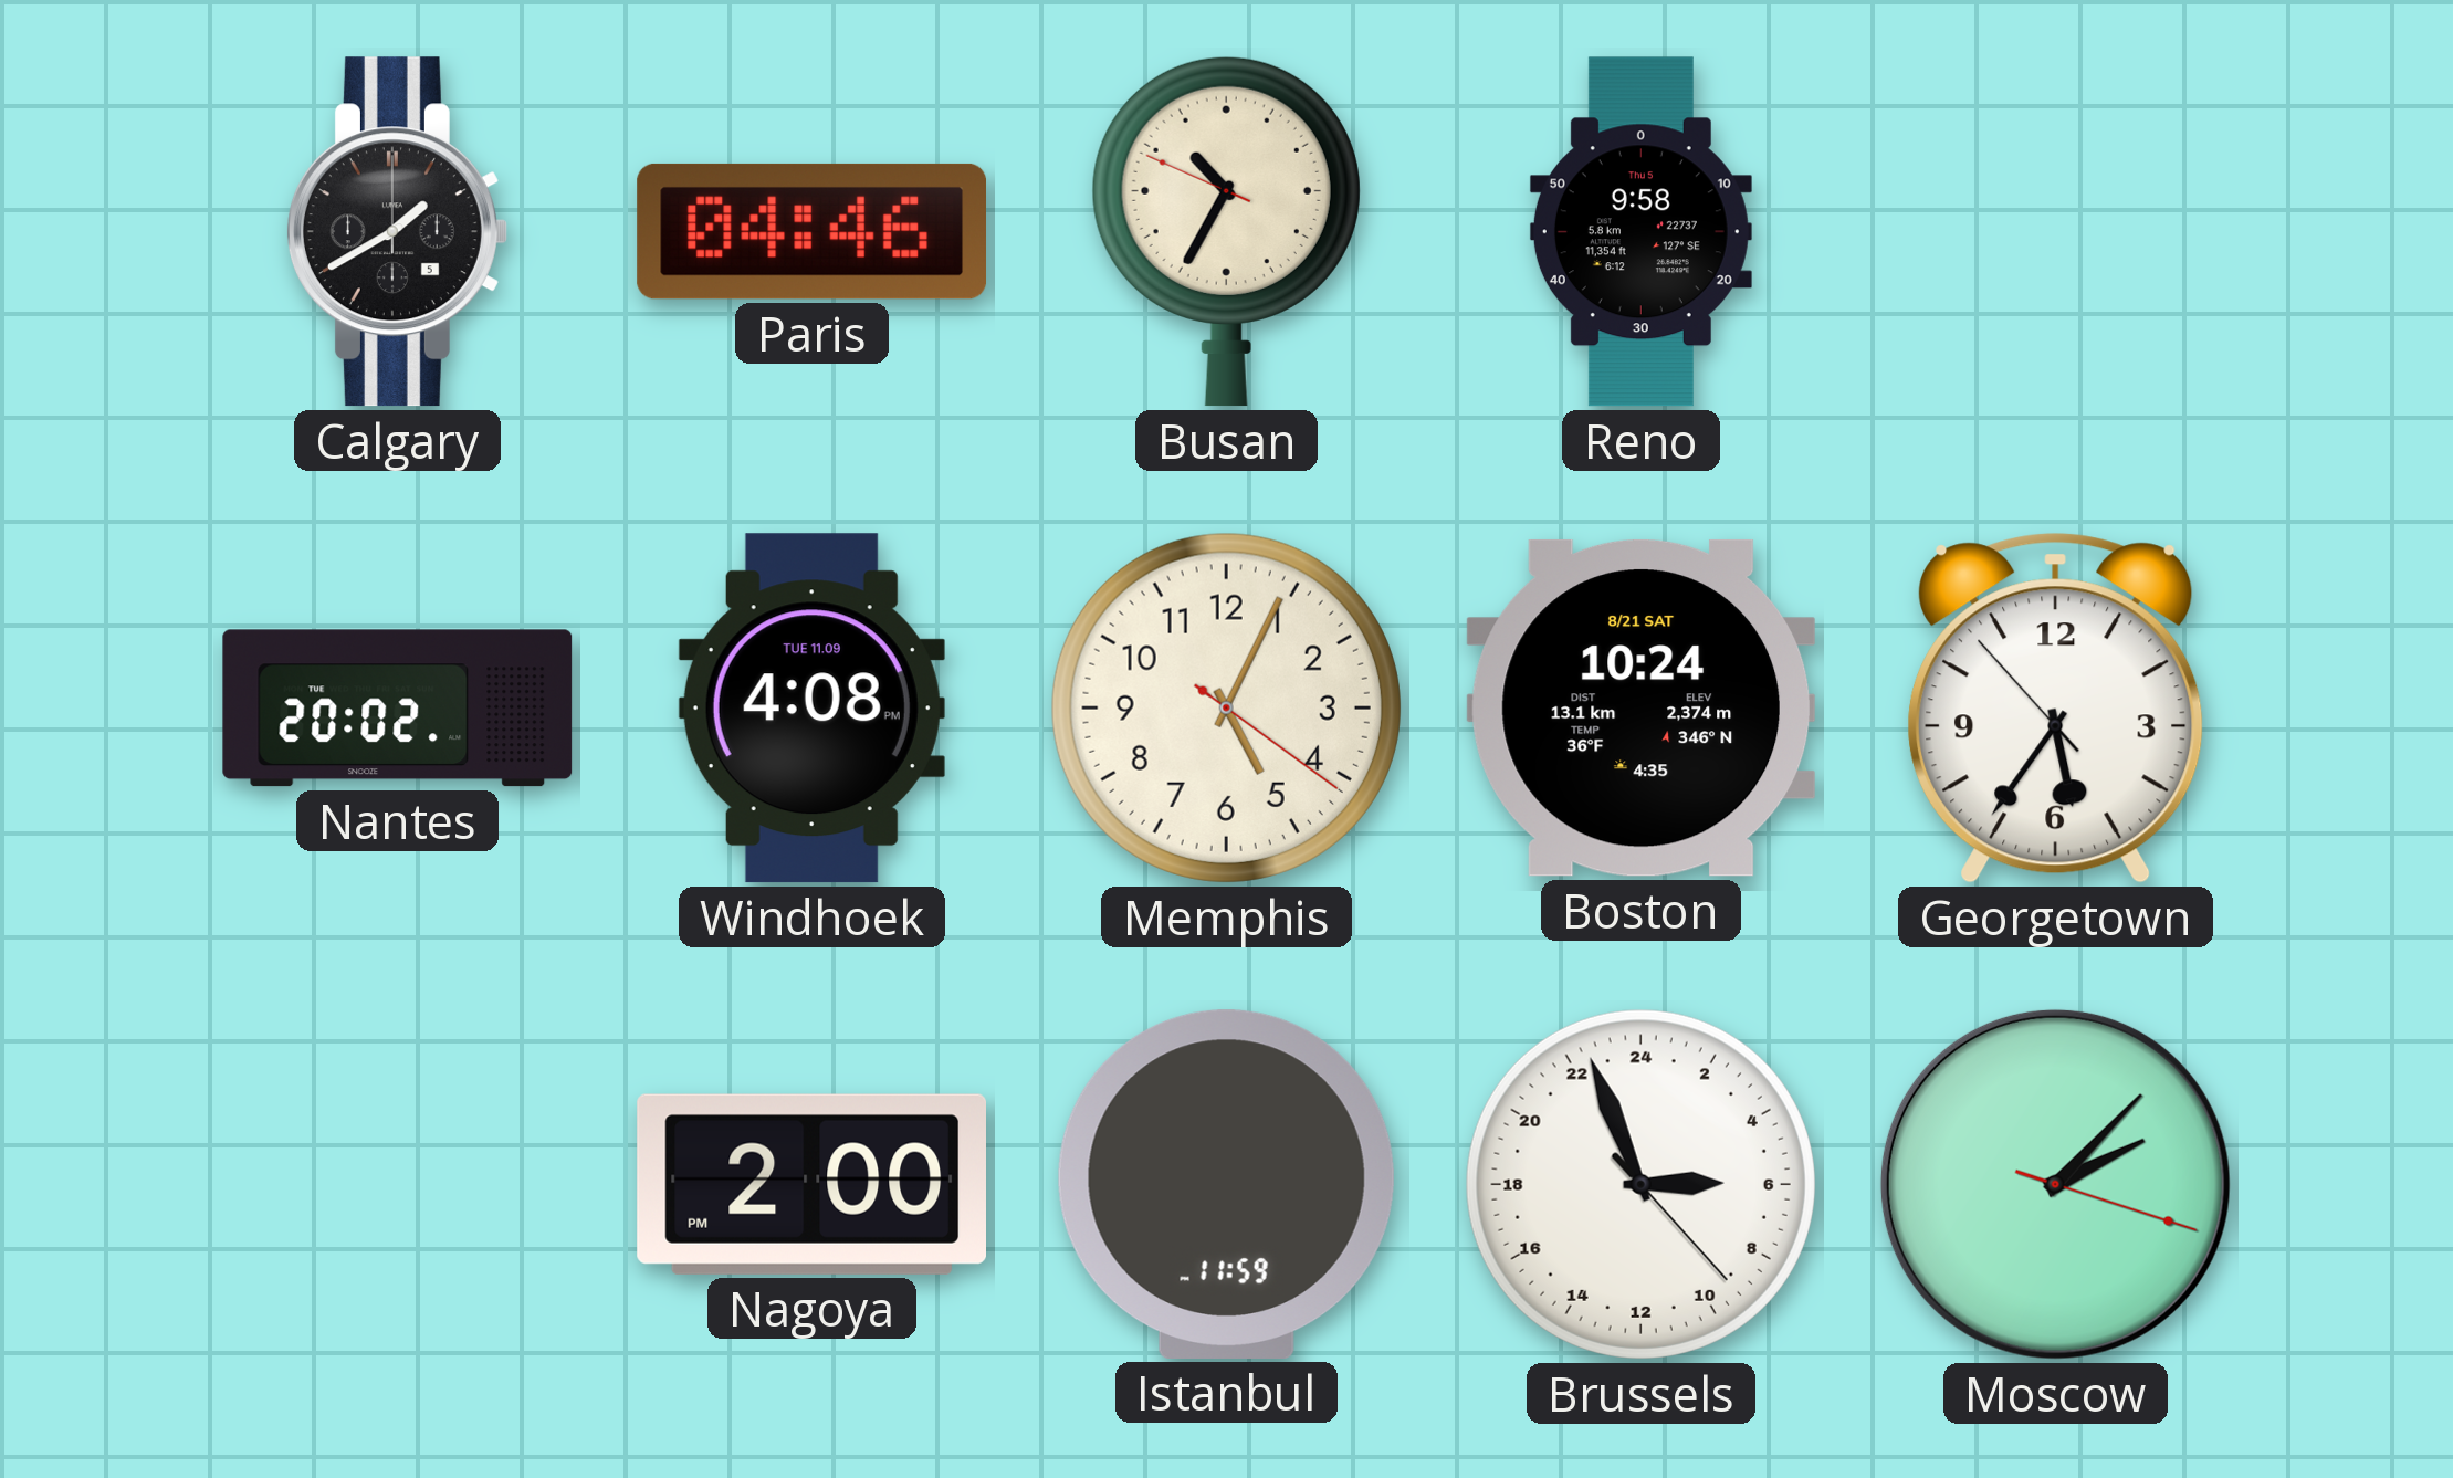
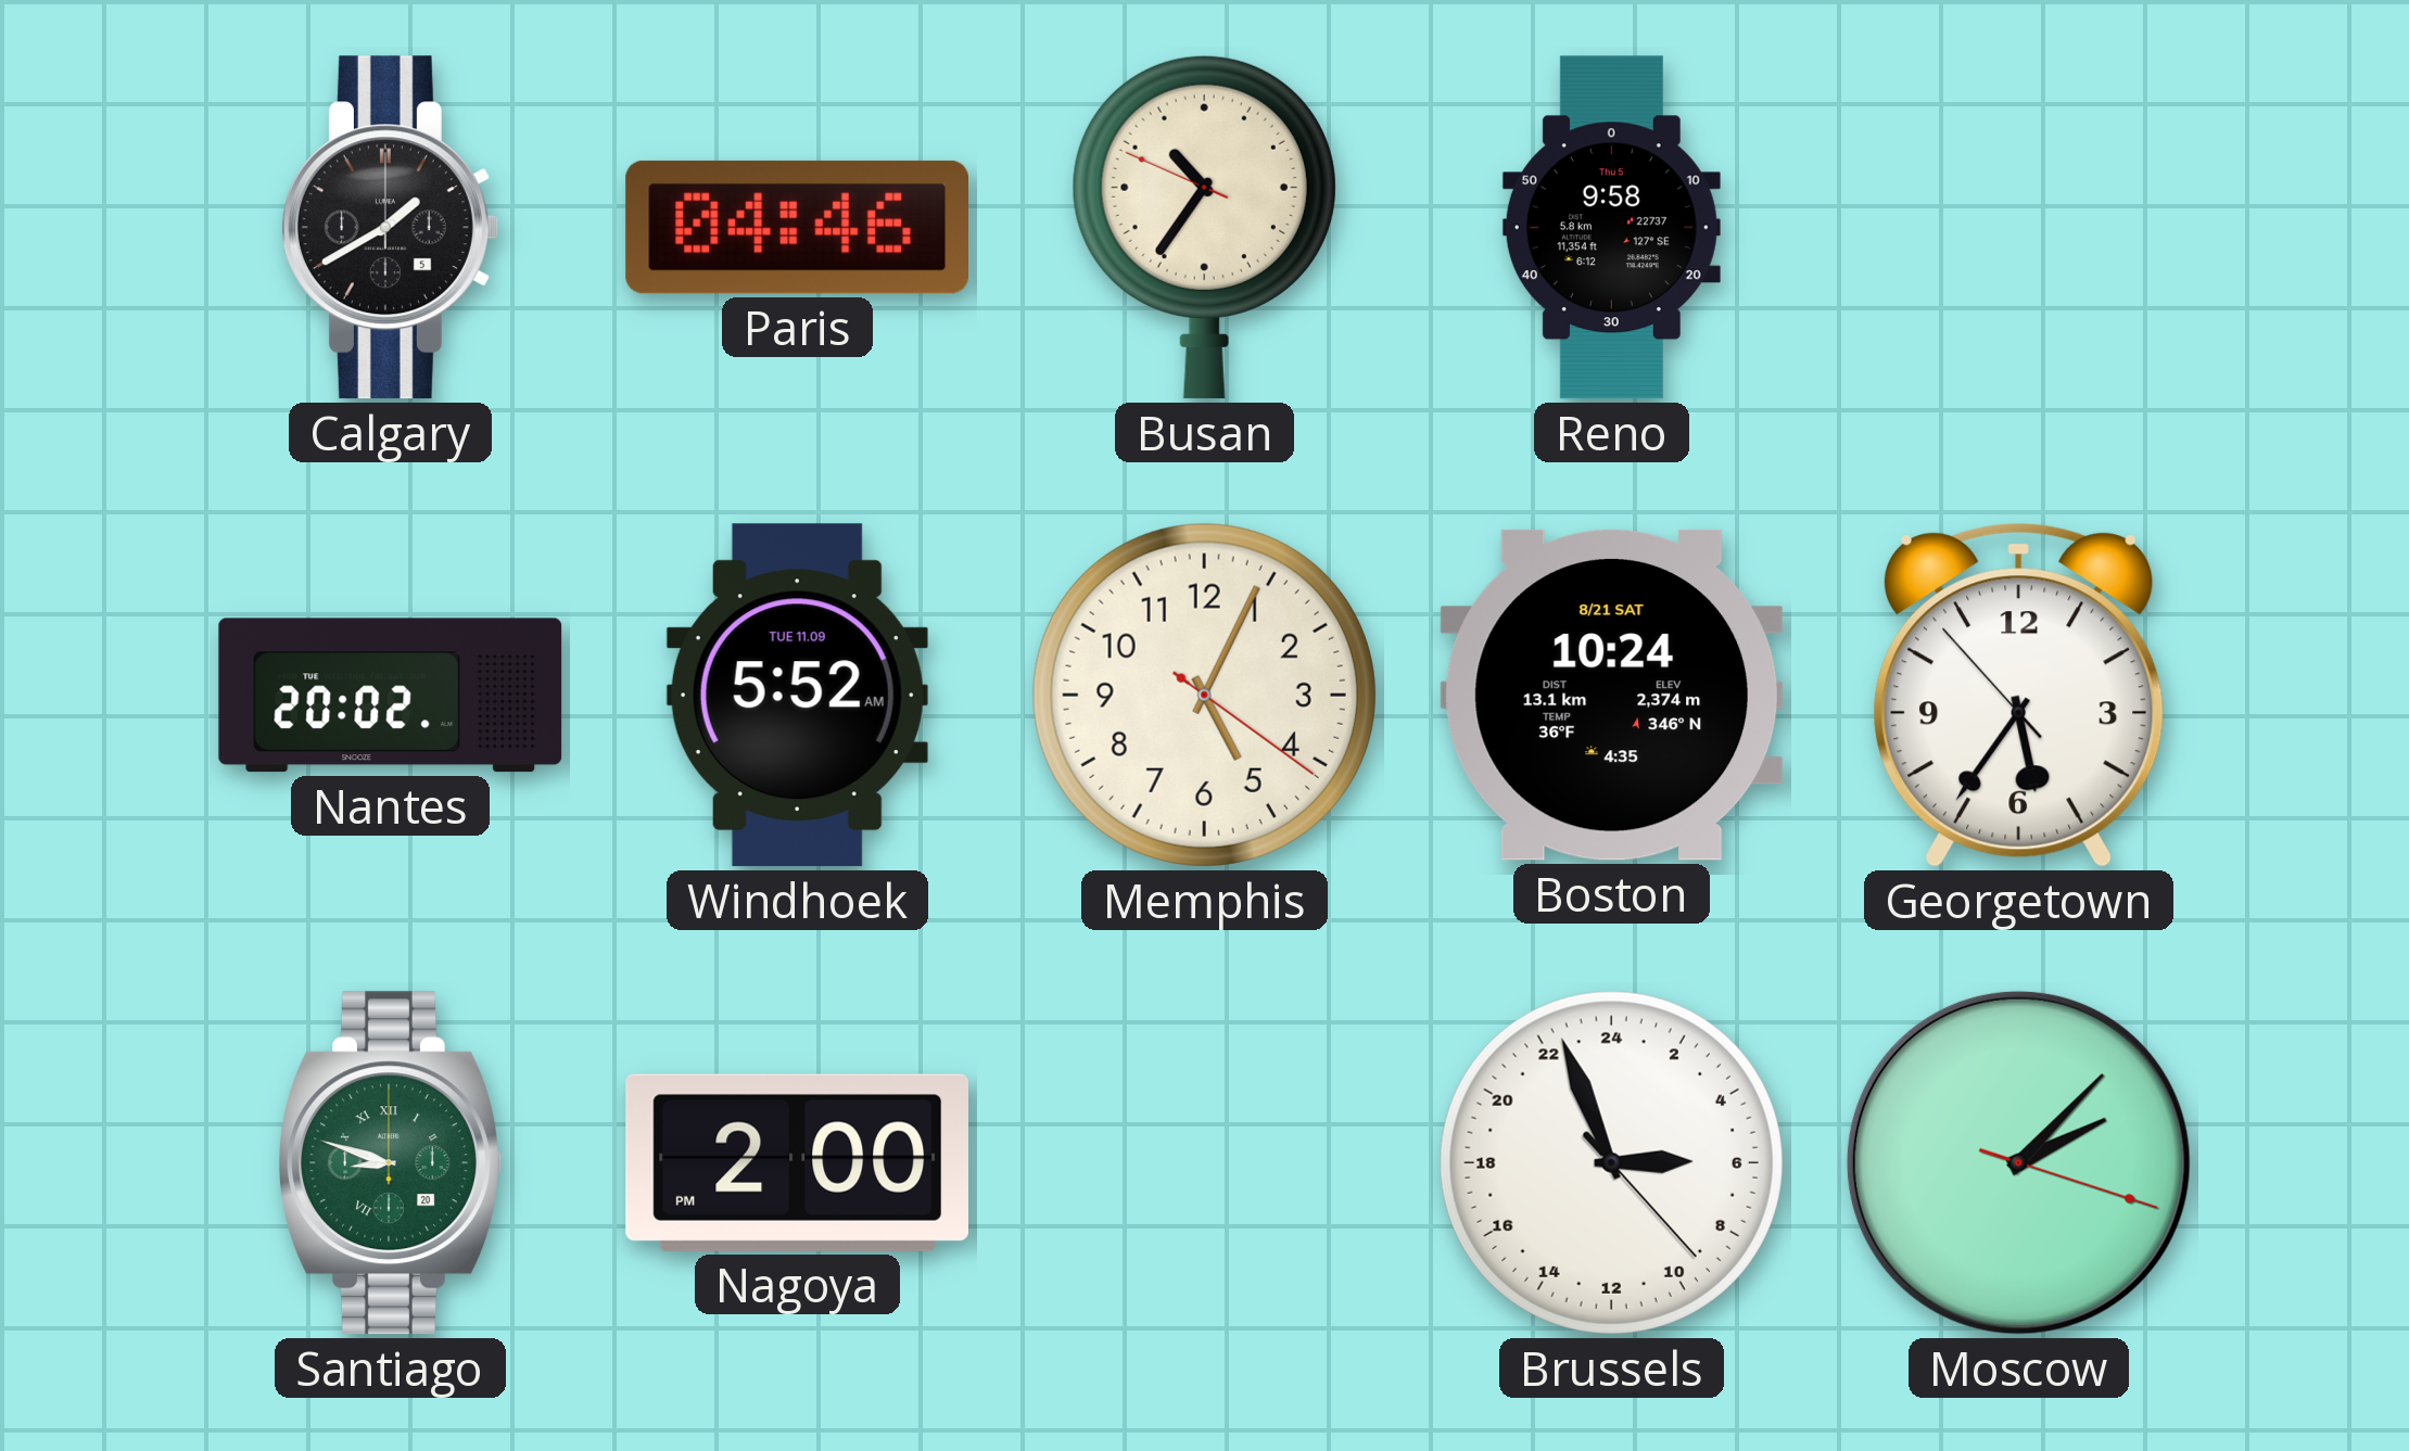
Busan: 10:34 -> 10:35
Windhoek: 4:08 -> 5:52
Santiago: none -> 8:48
Istanbul: 11:59 -> none
